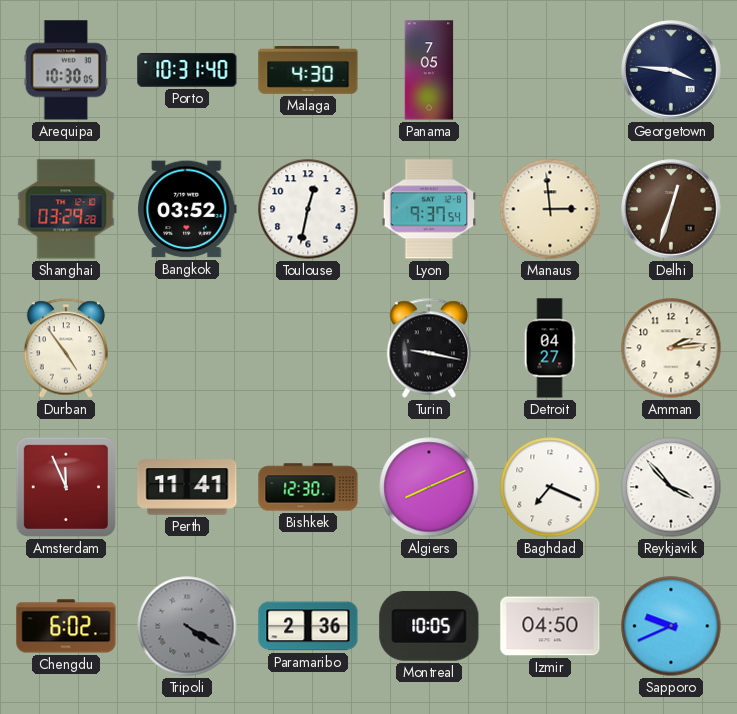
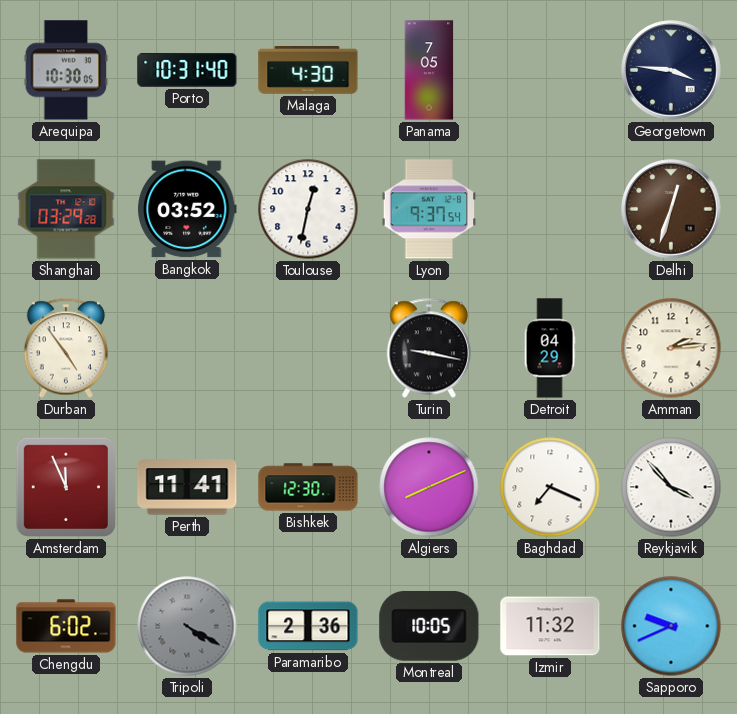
Manaus: 2:59 -> none
Detroit: 04:27 -> 04:29
Izmir: 04:50 -> 11:32
